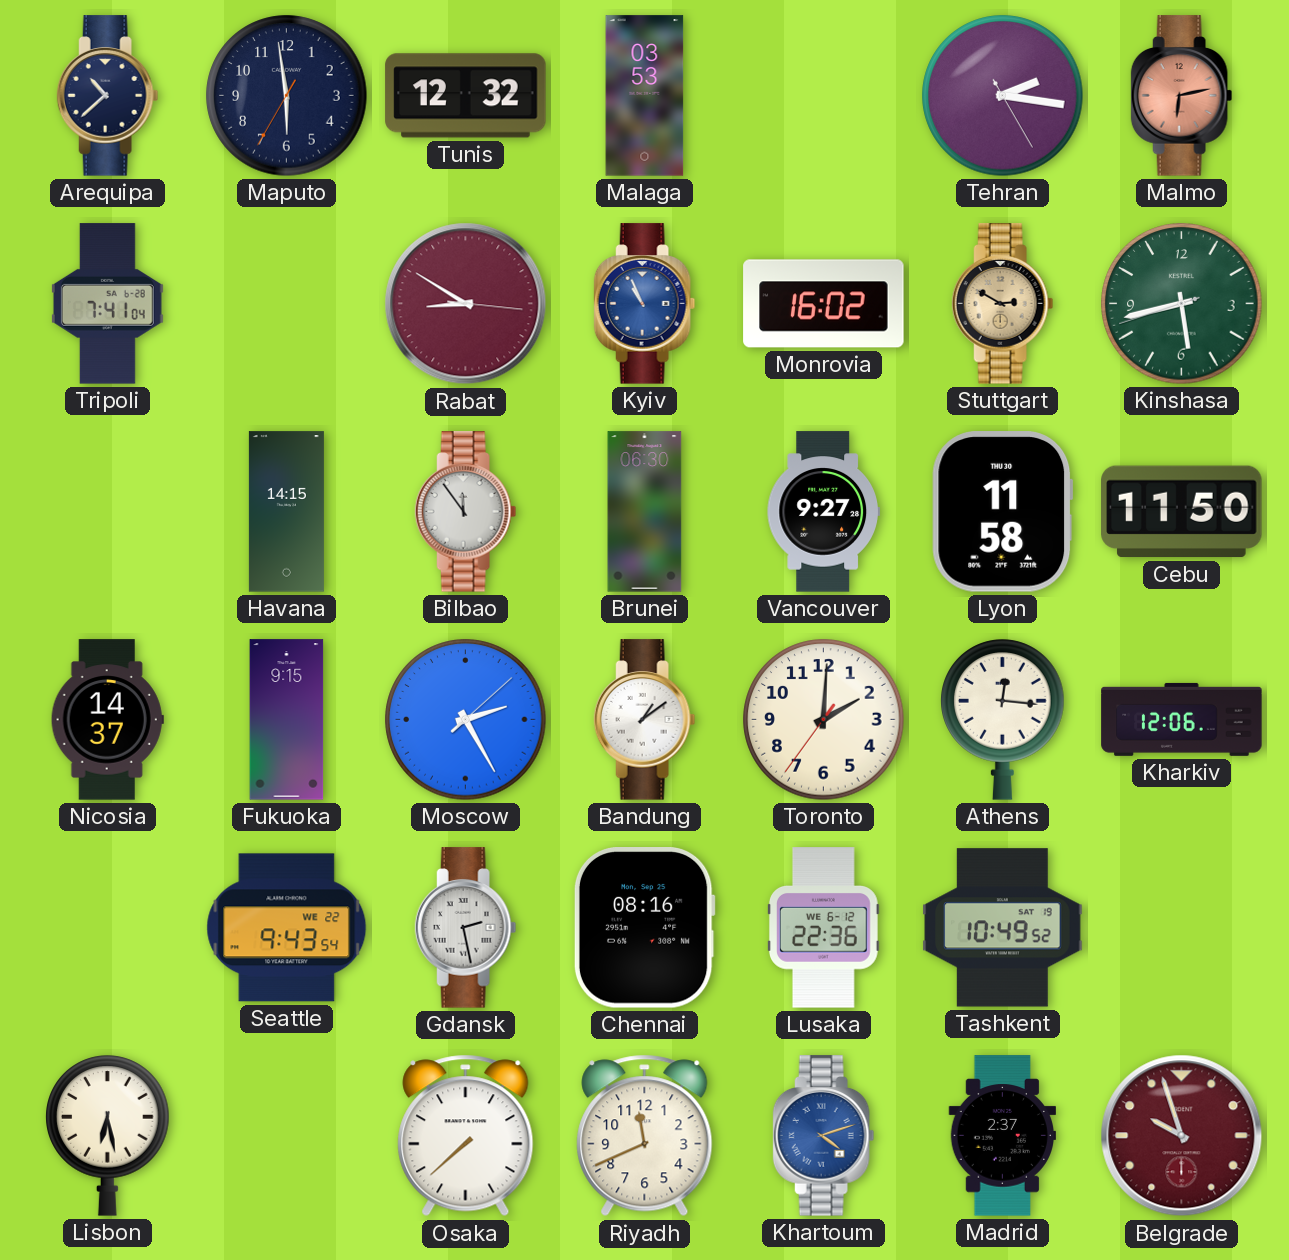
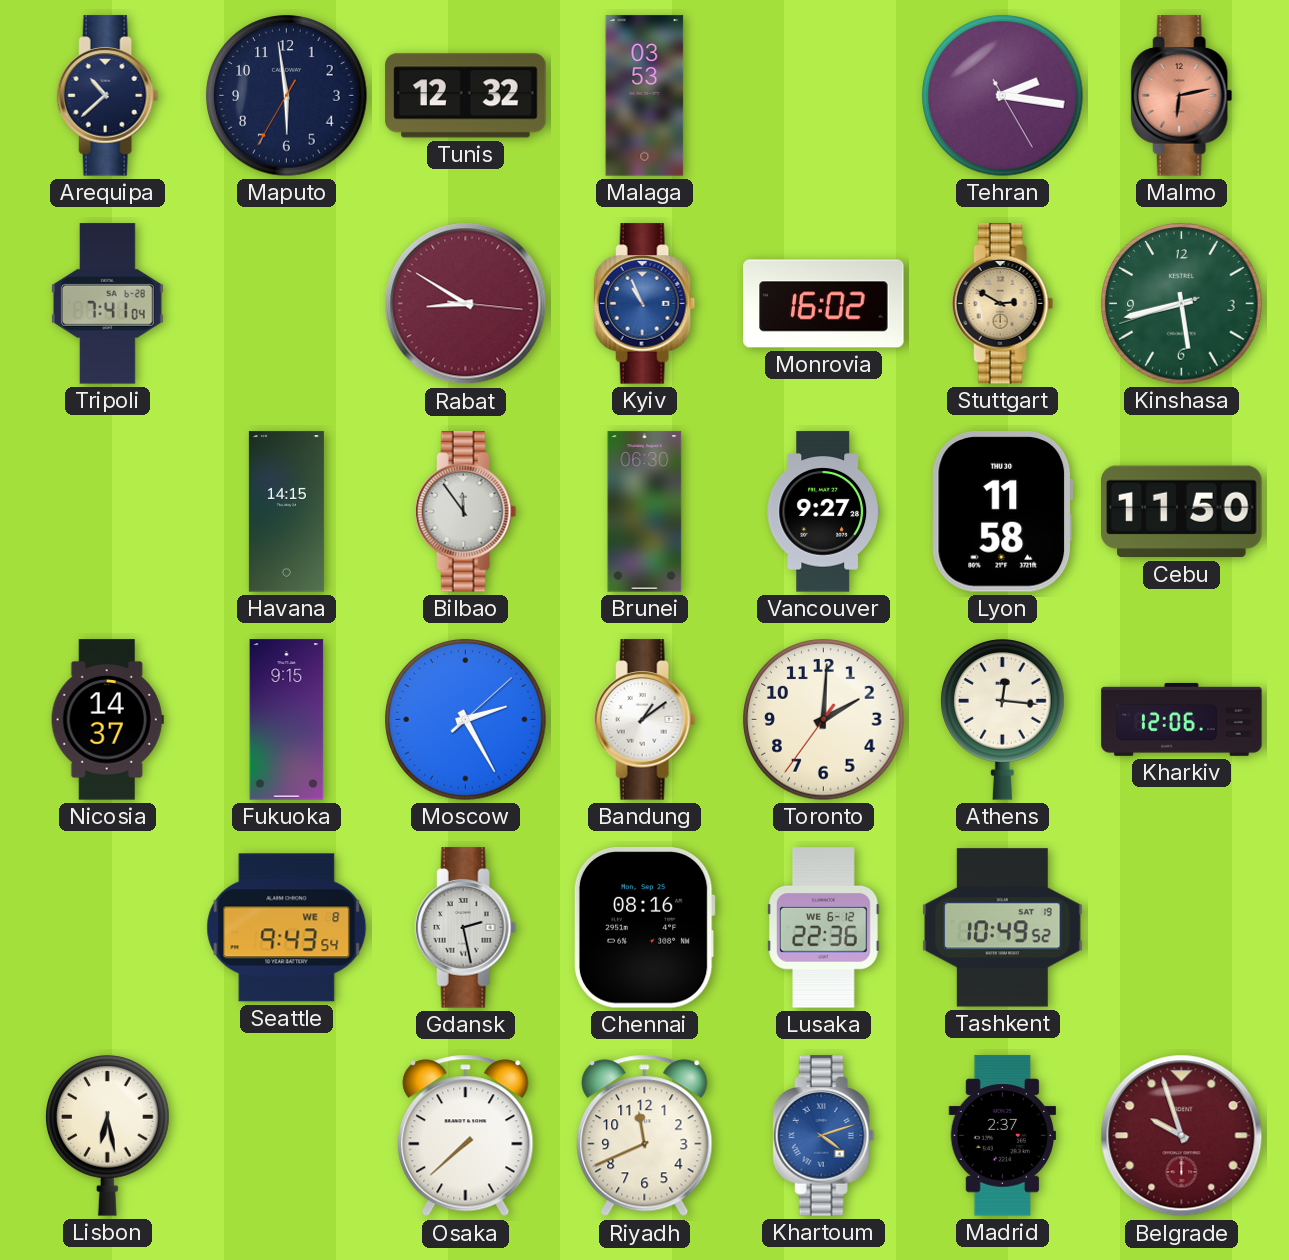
Seattle date: WE 22 -> WE 8
